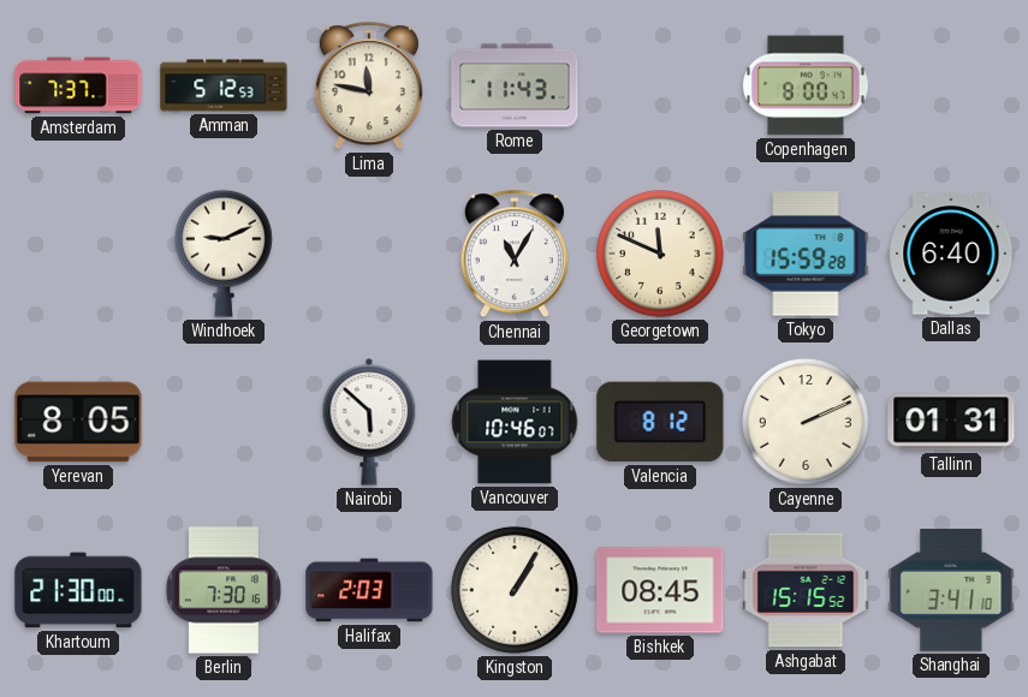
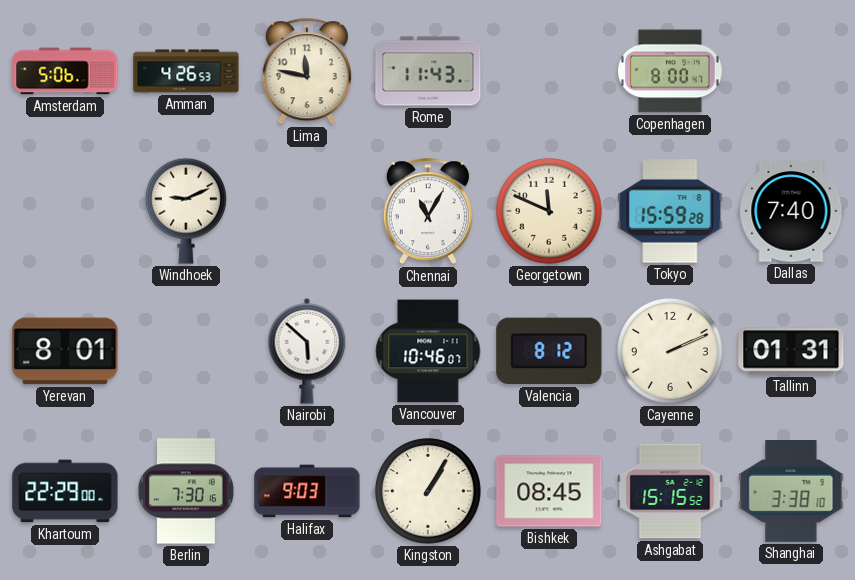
Amsterdam: 7:37 -> 5:06
Amman: 5:12 -> 4:26
Dallas: 6:40 -> 7:40
Yerevan: 8:05 -> 8:01
Khartoum: 21:30 -> 22:29
Halifax: 2:03 -> 9:03
Shanghai: 3:41 -> 3:38
